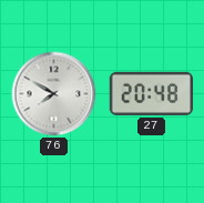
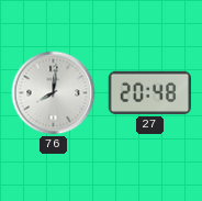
76: 7:50 -> 8:01
